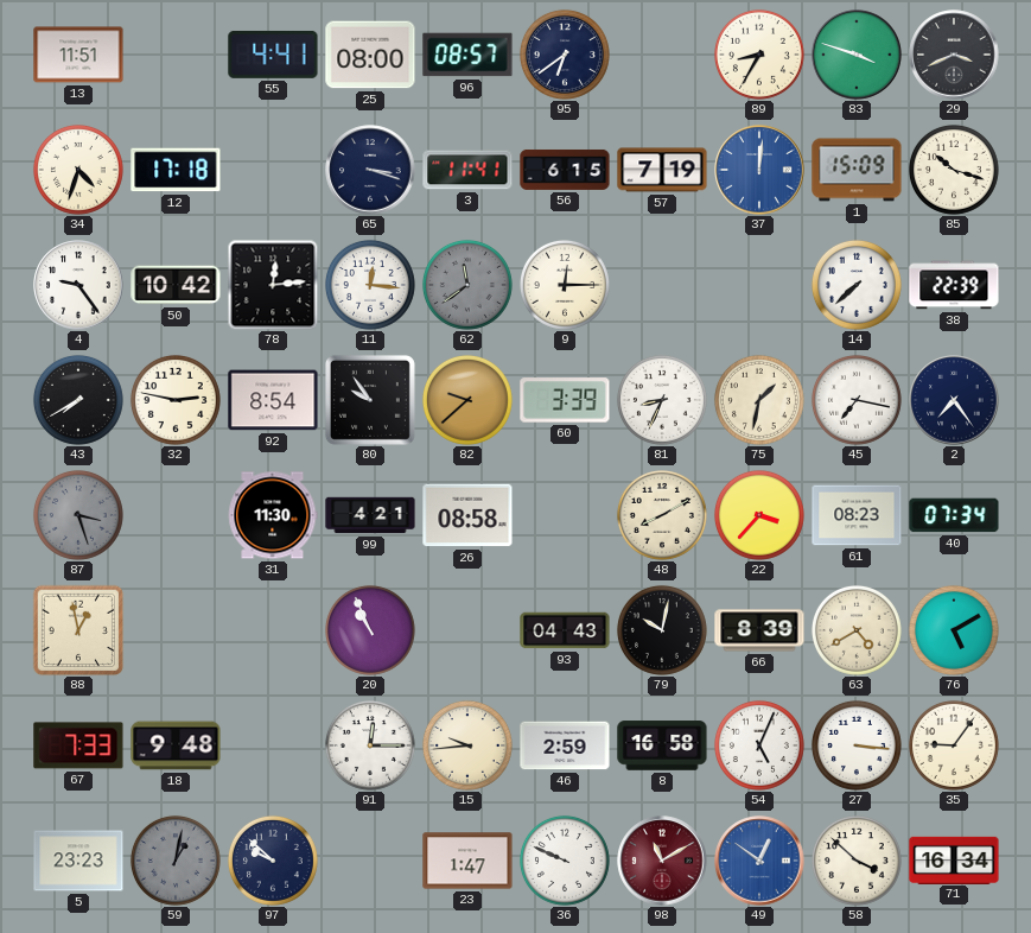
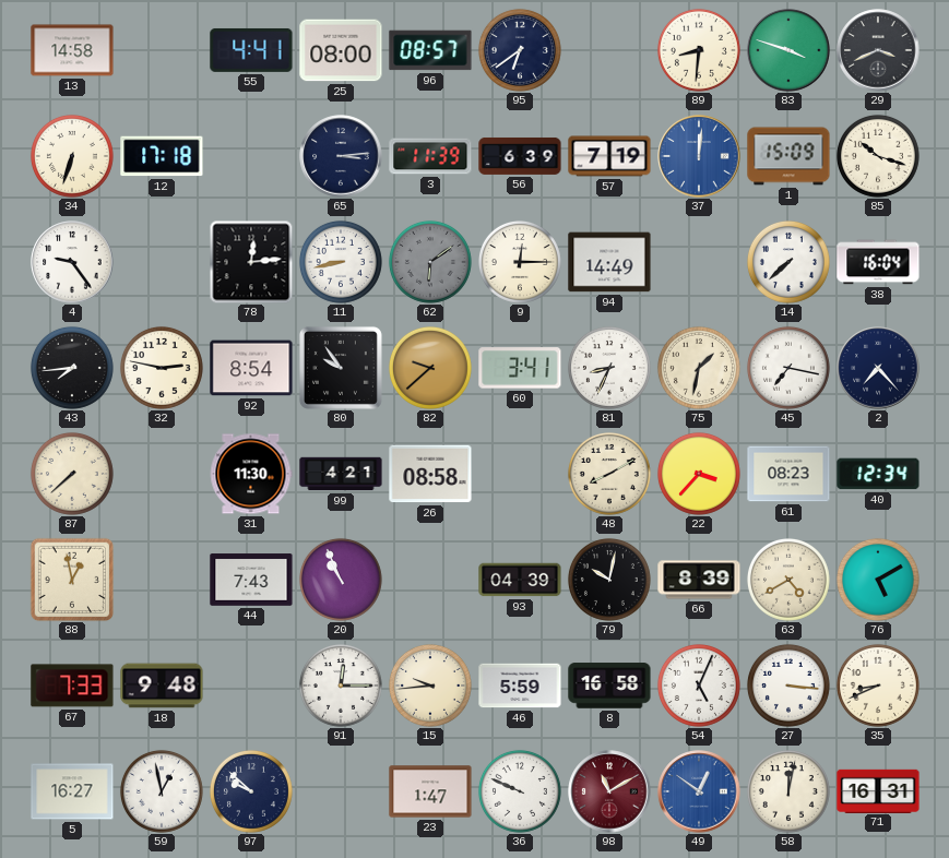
13: 11:51 -> 14:58
89: 8:35 -> 8:31
34: 4:33 -> 6:33
65: 3:18 -> 3:14
3: 11:41 -> 11:39
56: 6:15 -> 6:39
50: 10:42 -> none
11: 12:16 -> 8:43
62: 11:39 -> 6:09
94: none -> 14:49
38: 22:39 -> 16:04
43: 7:40 -> 7:44
60: 3:39 -> 3:41
2: 7:24 -> 7:23
87: 3:27 -> 7:38
87 dial: grey -> cream
40: 07:34 -> 12:34
44: none -> 7:43
93: 04:43 -> 04:39
46: 2:59 -> 5:59
35: 9:06 -> 8:41
5: 23:23 -> 16:27
59: 1:02 -> 12:58
59 dial: grey -> white
58: 3:52 -> 12:02
71: 16:34 -> 16:31
